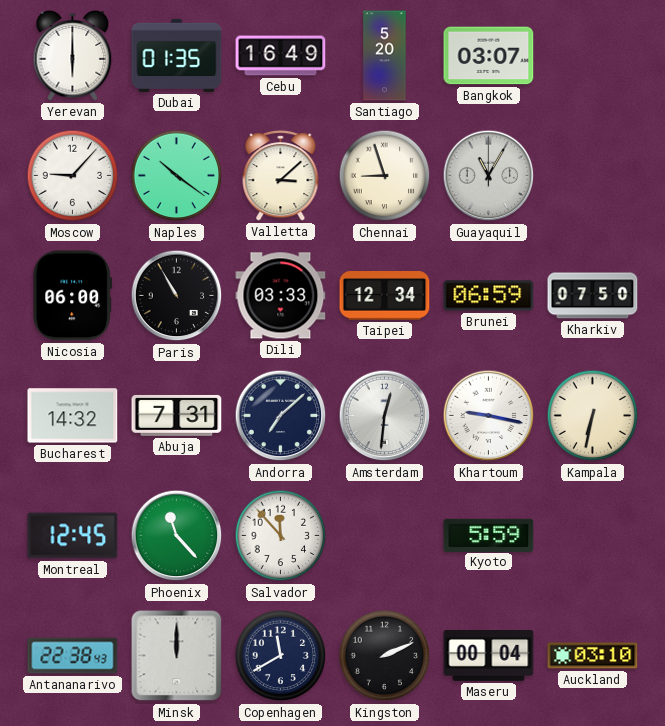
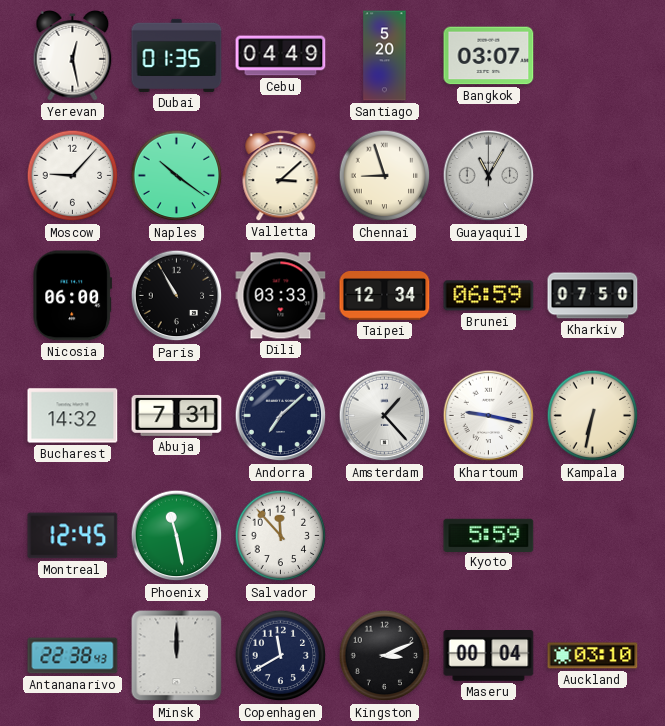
Yerevan: 6:00 -> 12:28
Cebu: 16:49 -> 04:49
Amsterdam: 12:31 -> 1:23
Phoenix: 11:23 -> 11:28
Kingston: 2:11 -> 3:11
